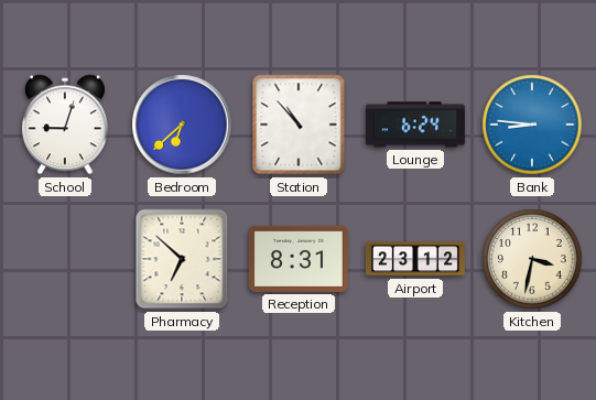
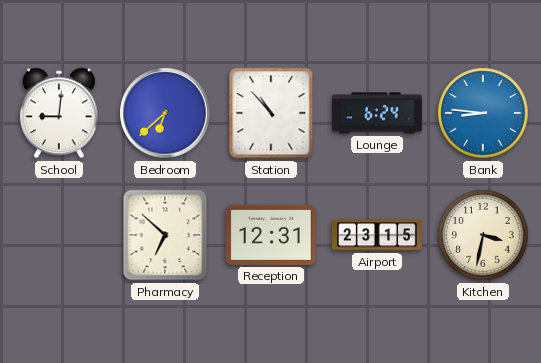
School: 9:03 -> 9:01
Reception: 8:31 -> 12:31
Airport: 23:12 -> 23:15
